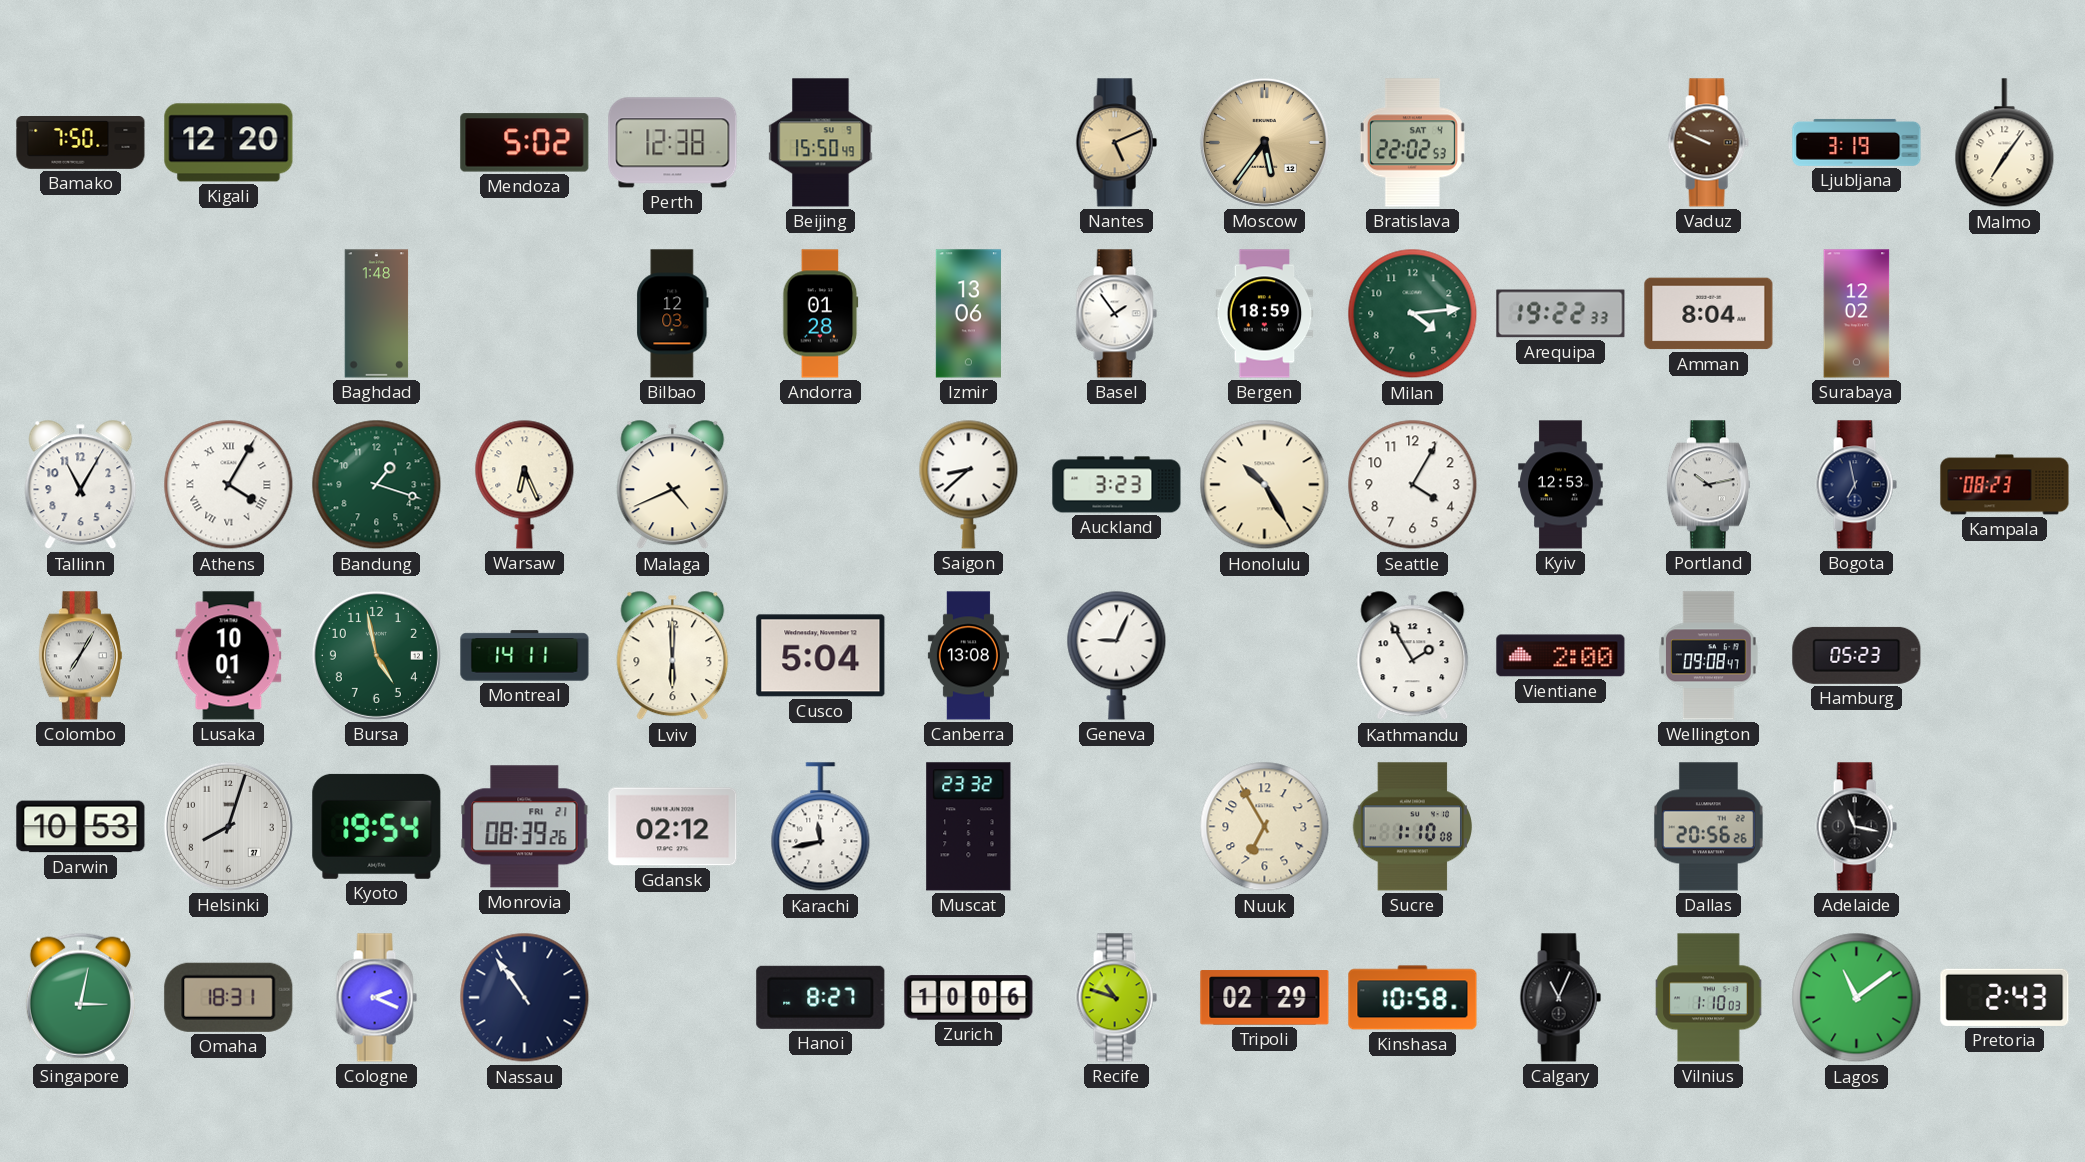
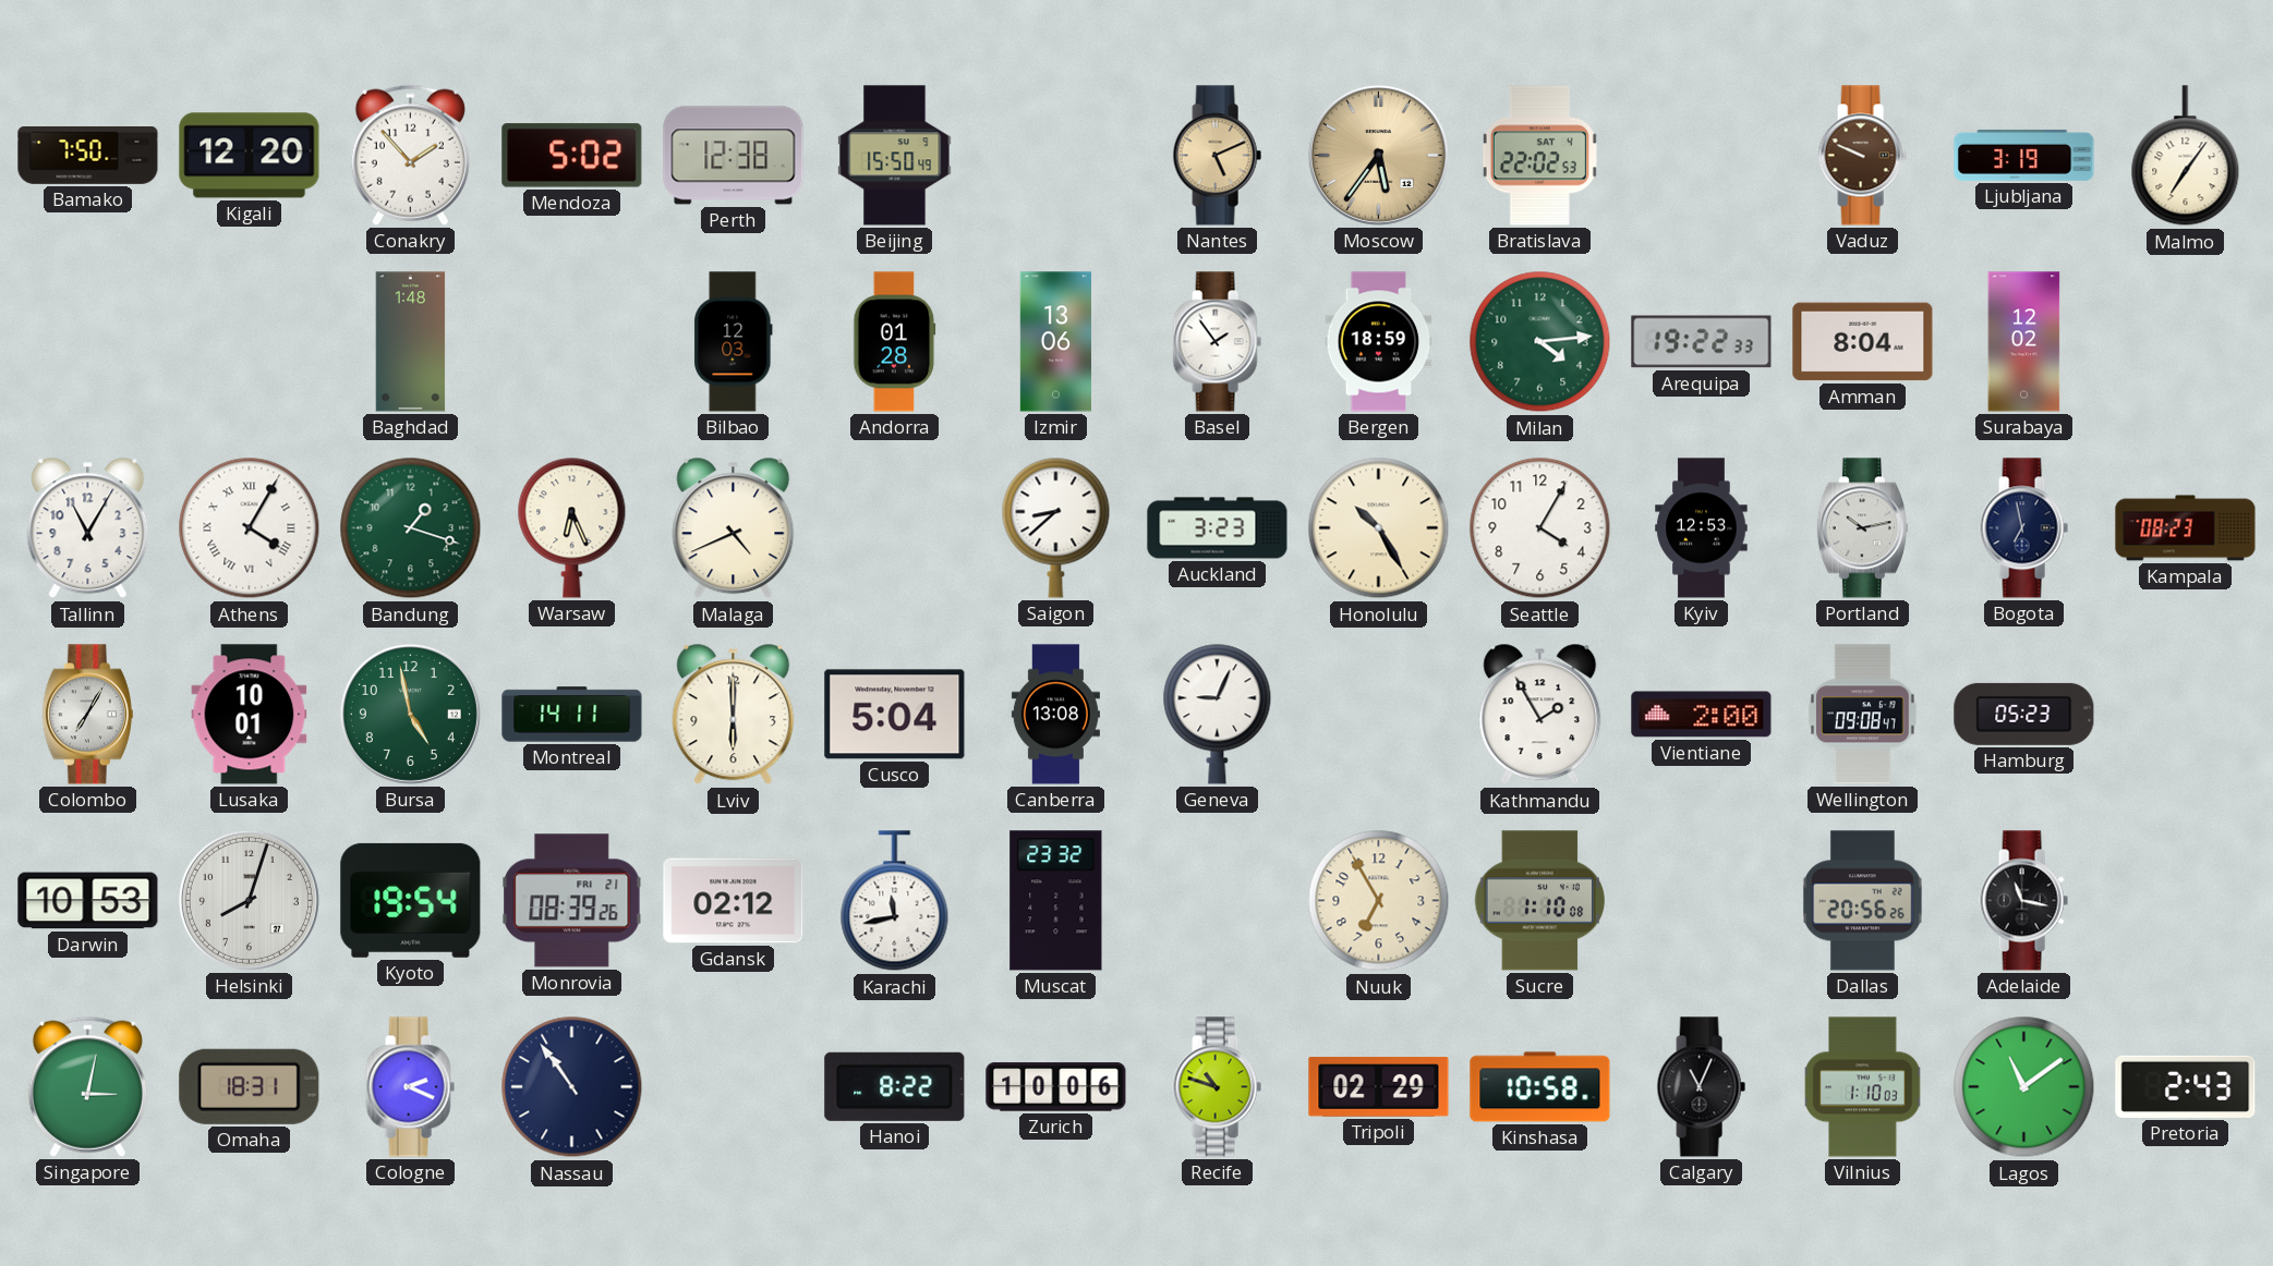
Conakry: none -> 1:53
Hanoi: 8:27 -> 8:22
